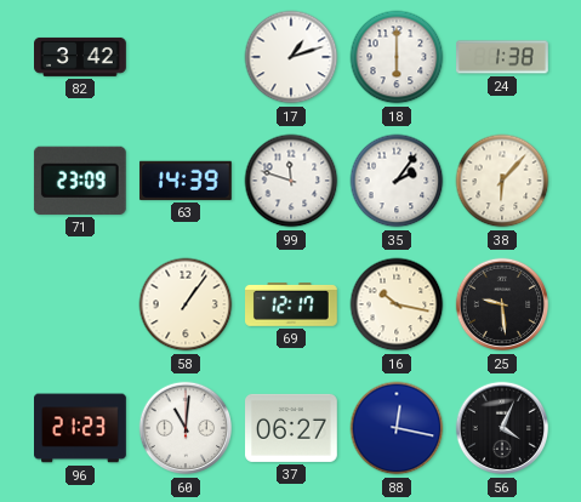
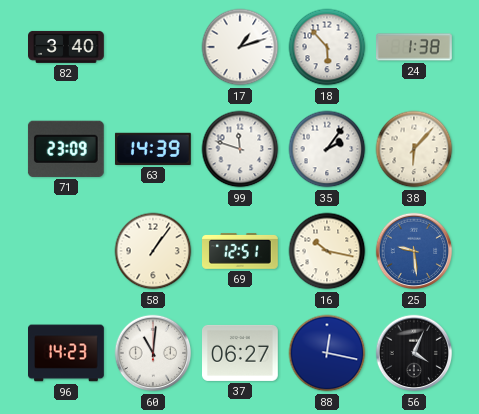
82: 3:42 -> 3:40
18: 6:00 -> 5:53
69: 12:17 -> 12:51
25 dial: black -> blue
96: 21:23 -> 14:23
